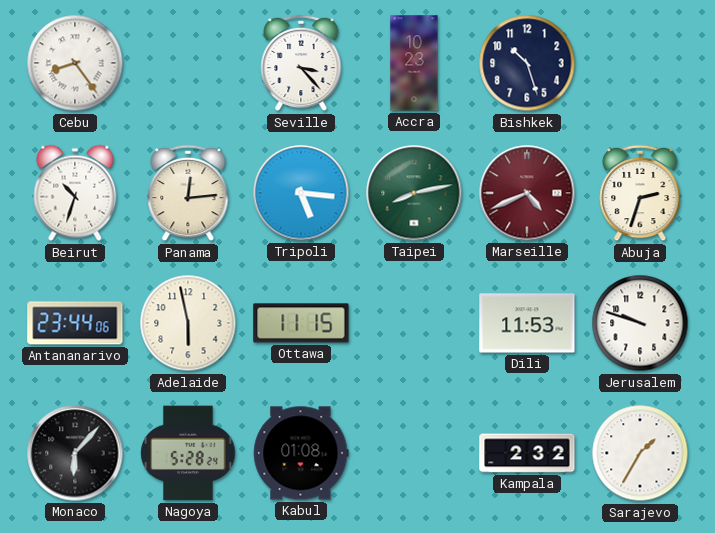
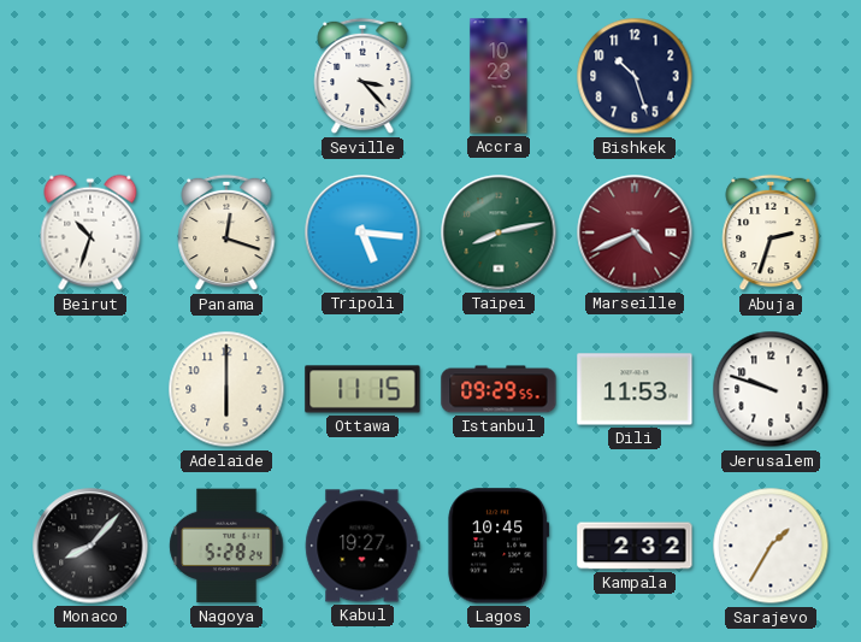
Cebu: 8:24 -> none
Panama: 12:14 -> 12:18
Antananarivo: 23:44 -> none
Adelaide: 5:58 -> 6:00
Istanbul: none -> 09:29
Monaco: 6:07 -> 8:07
Kabul: 01:08 -> 19:27
Lagos: none -> 10:45
